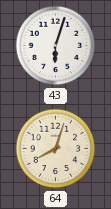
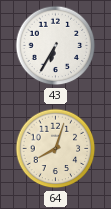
43: 6:03 -> 6:35
